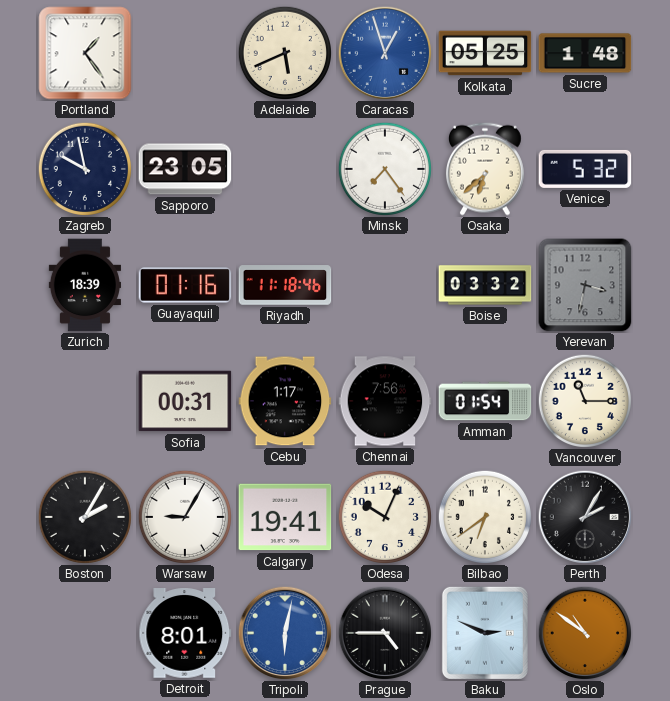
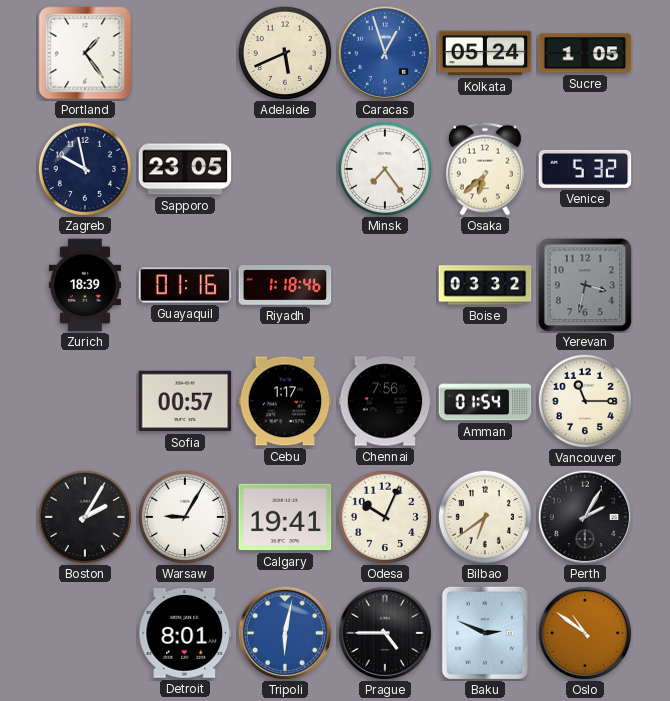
Kolkata: 05:25 -> 05:24
Sucre: 1:48 -> 1:05
Riyadh: 11:18 -> 1:18
Sofia: 00:31 -> 00:57
